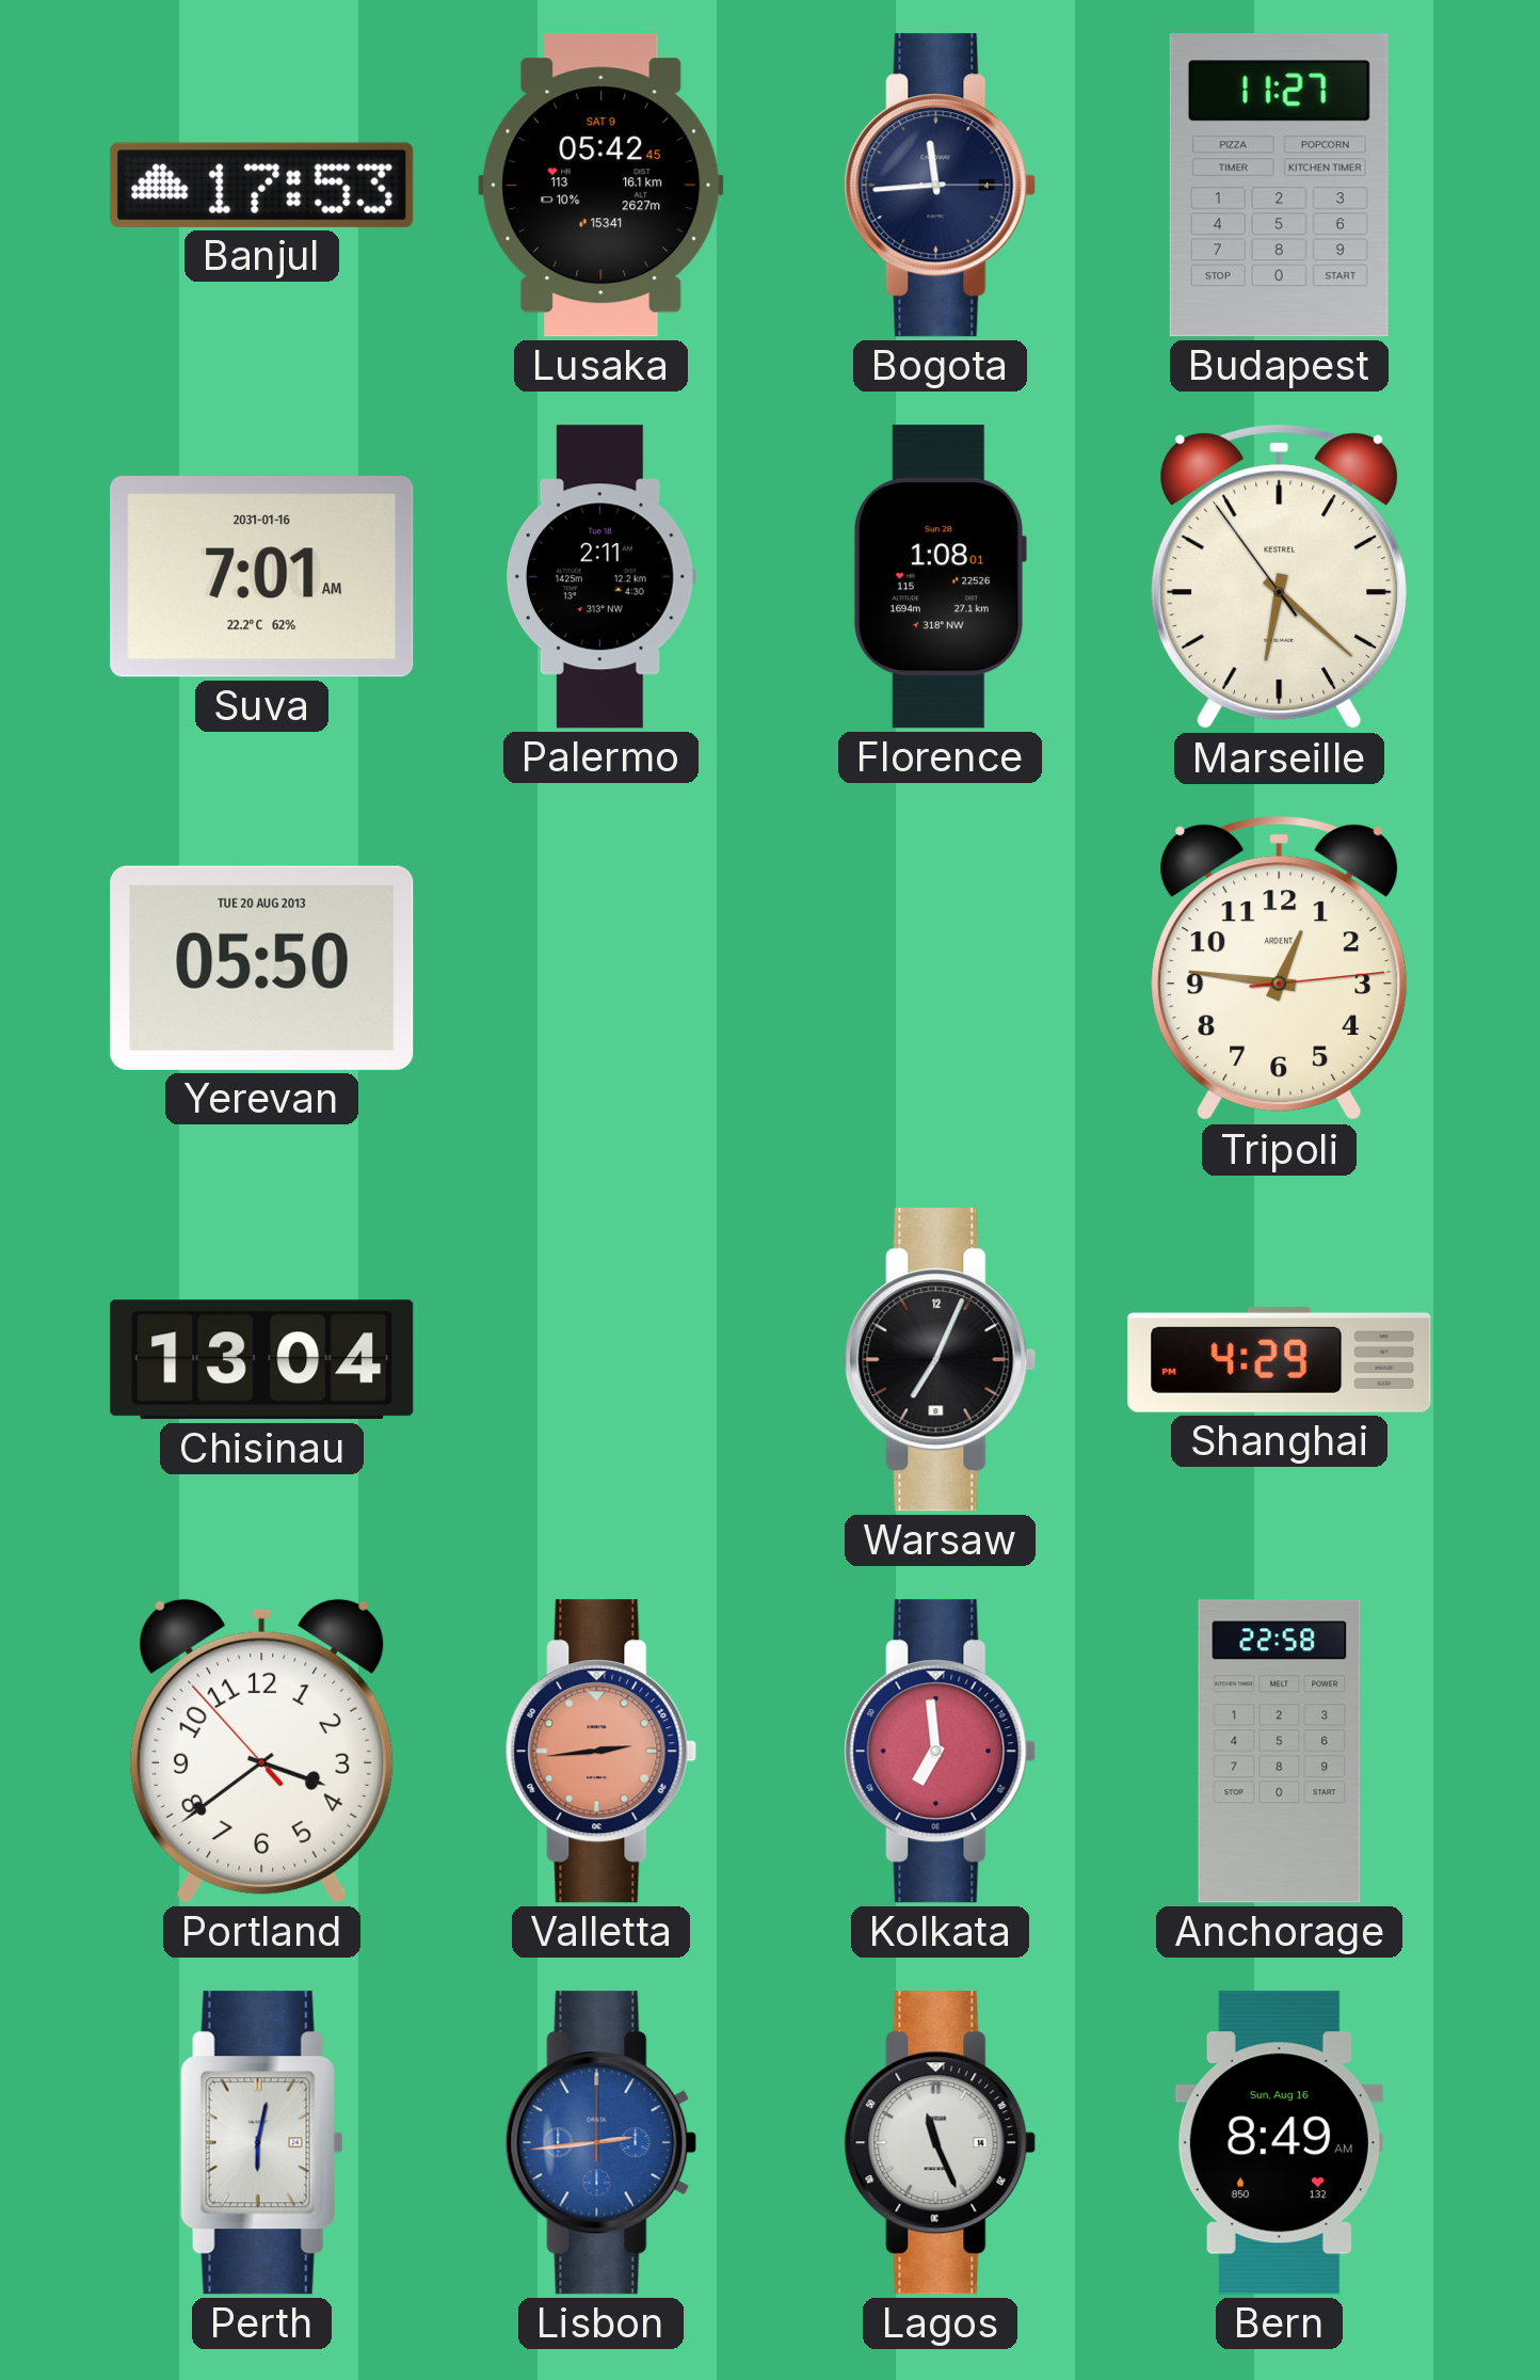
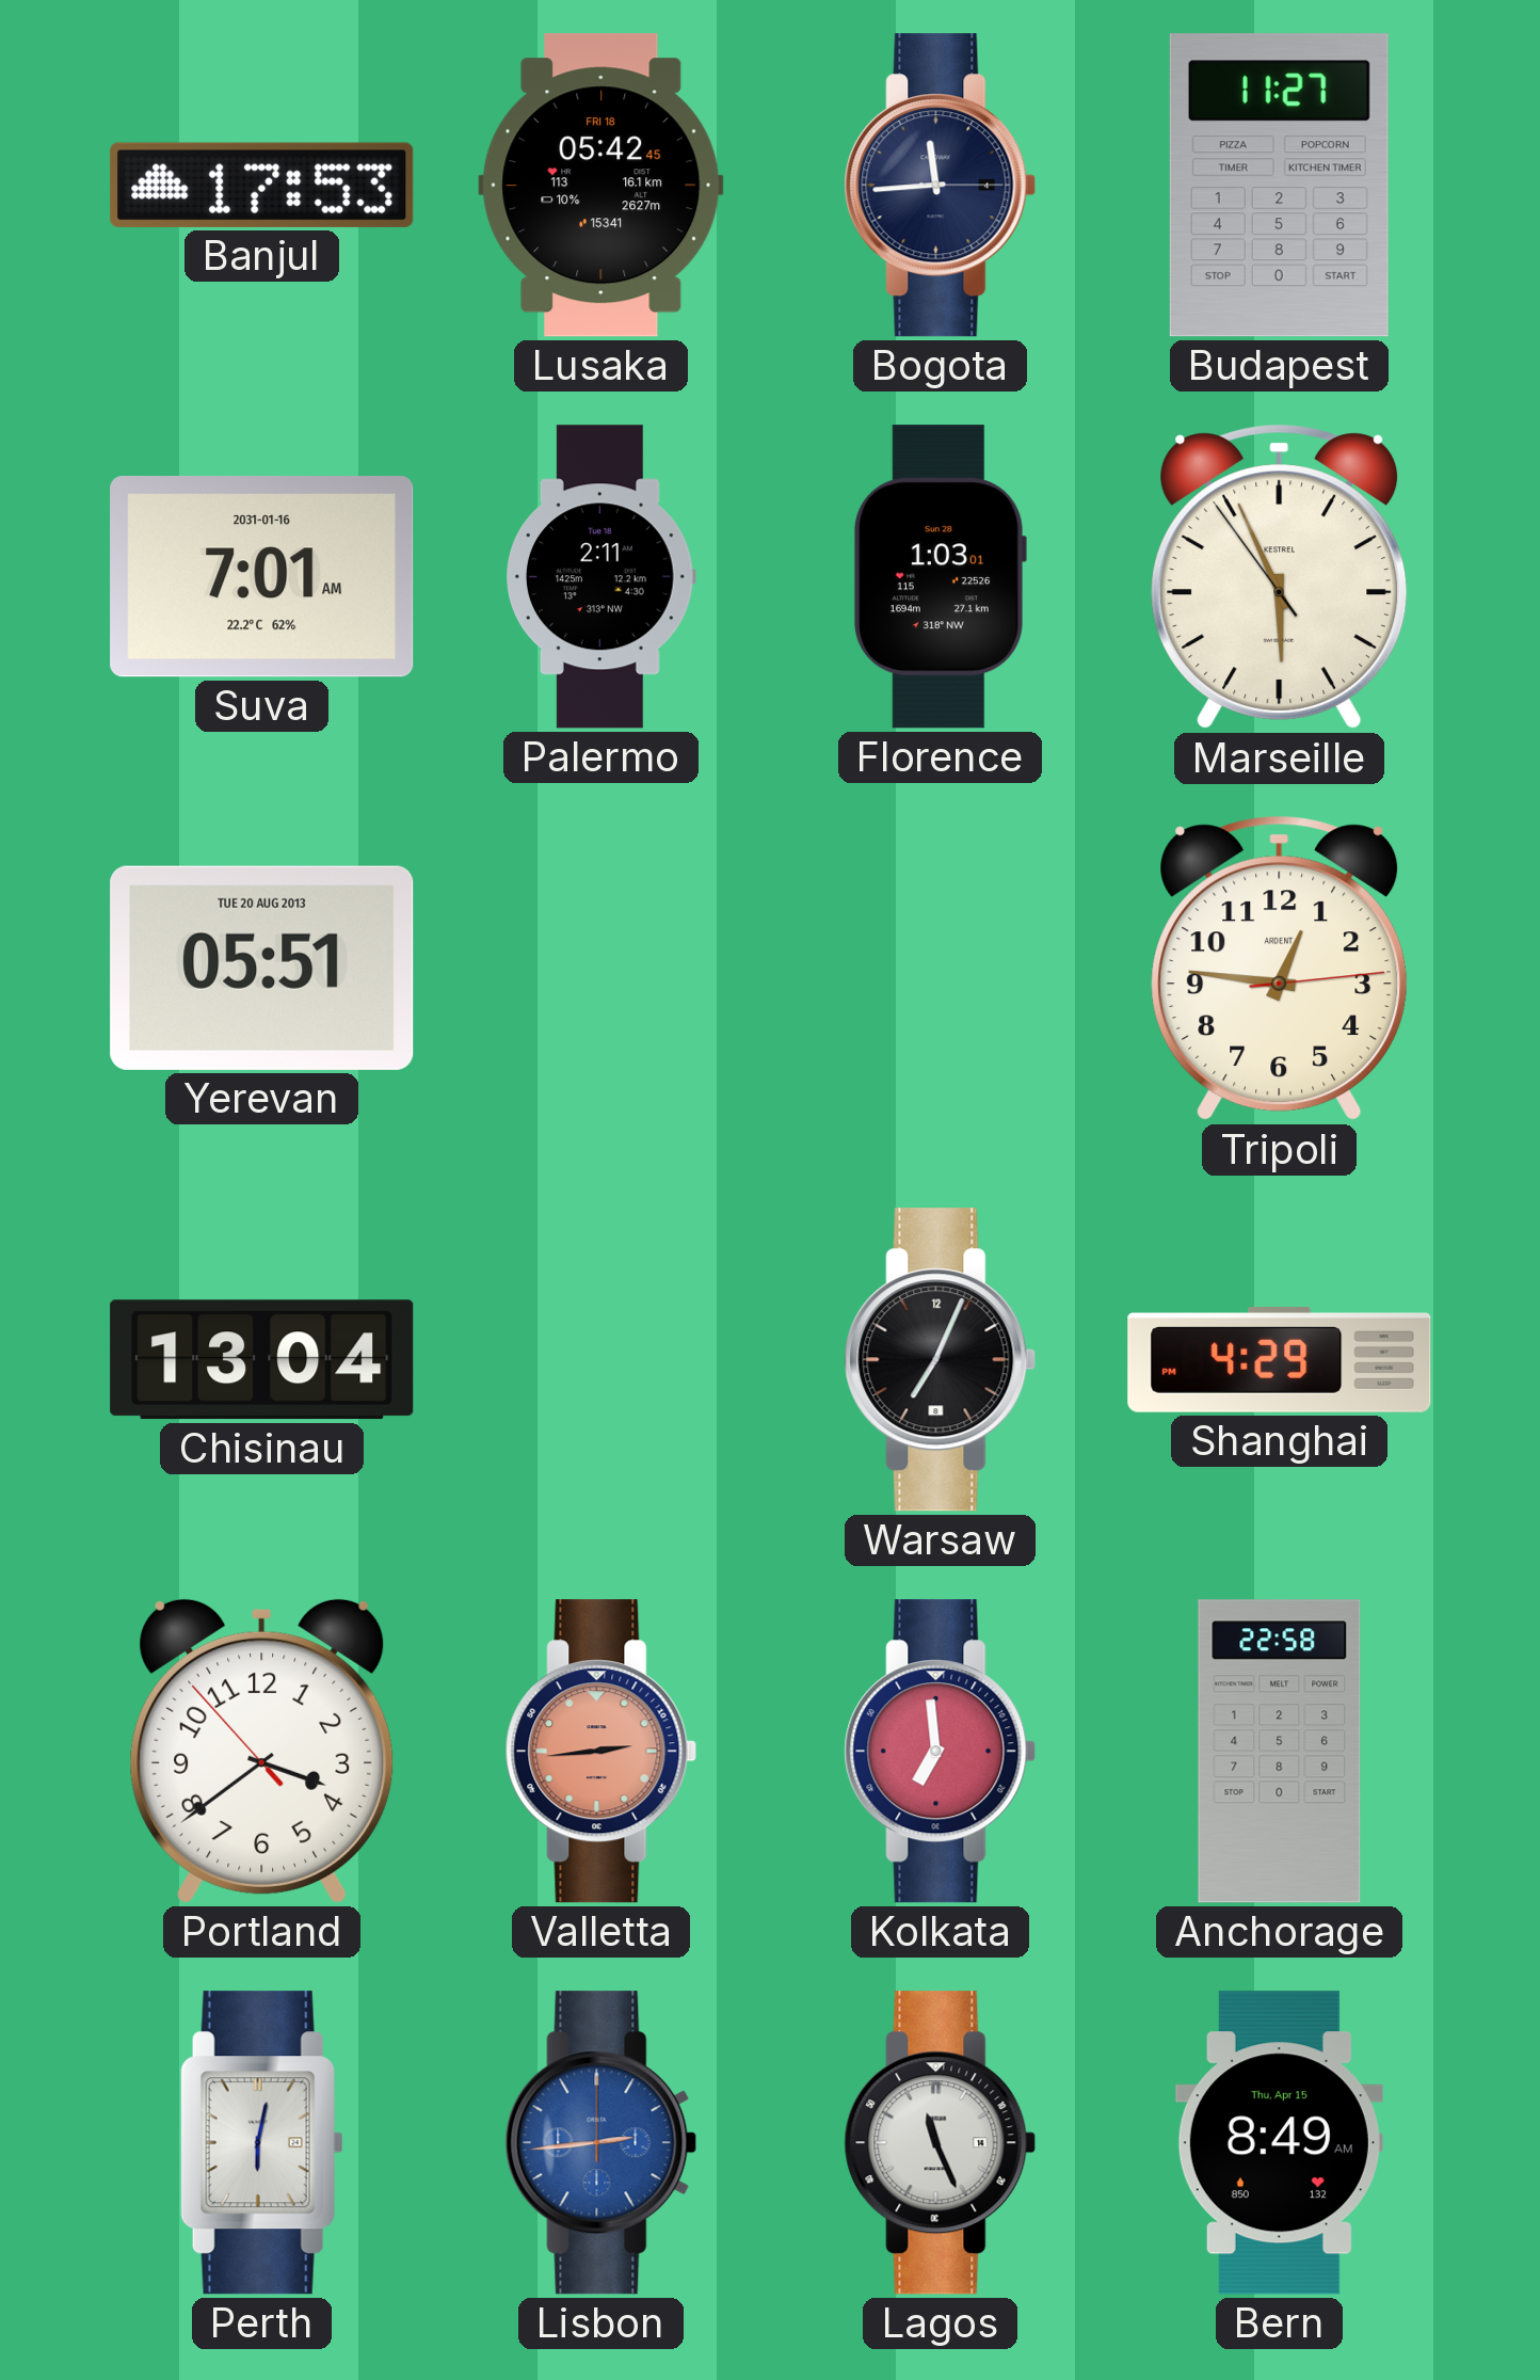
Lusaka date: SAT 9 -> FRI 18
Florence: 1:08 -> 1:03
Marseille: 6:21 -> 5:55
Yerevan: 05:50 -> 05:51
Bern date: Sun, Aug 16 -> Thu, Apr 15
